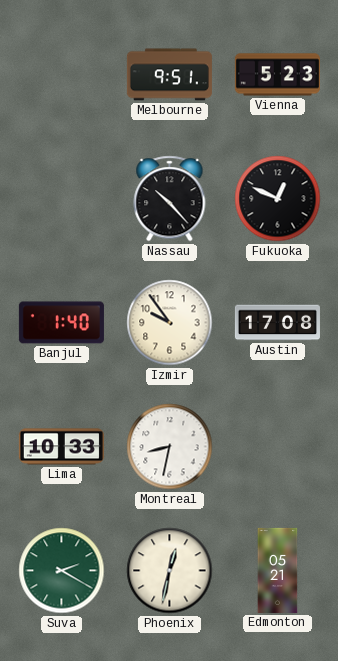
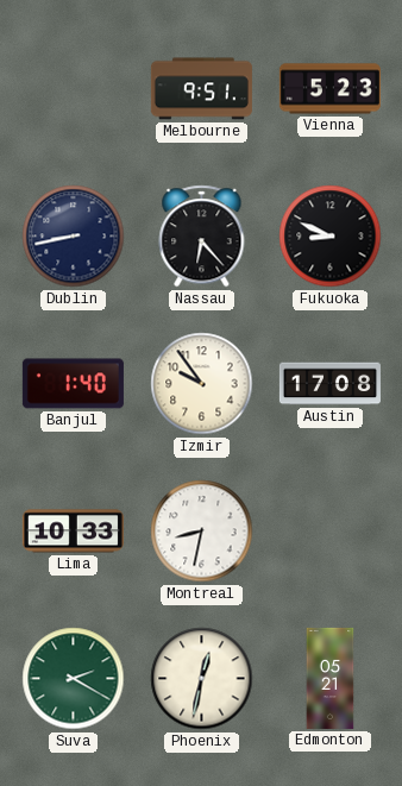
Dublin: none -> 8:43
Nassau: 10:23 -> 6:23
Fukuoka: 12:49 -> 8:49
